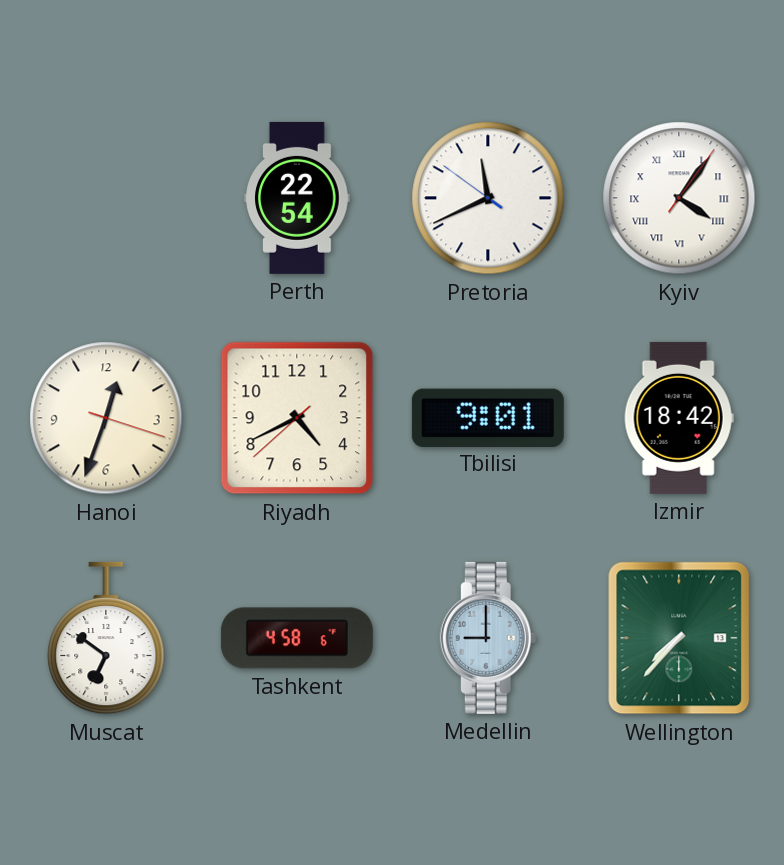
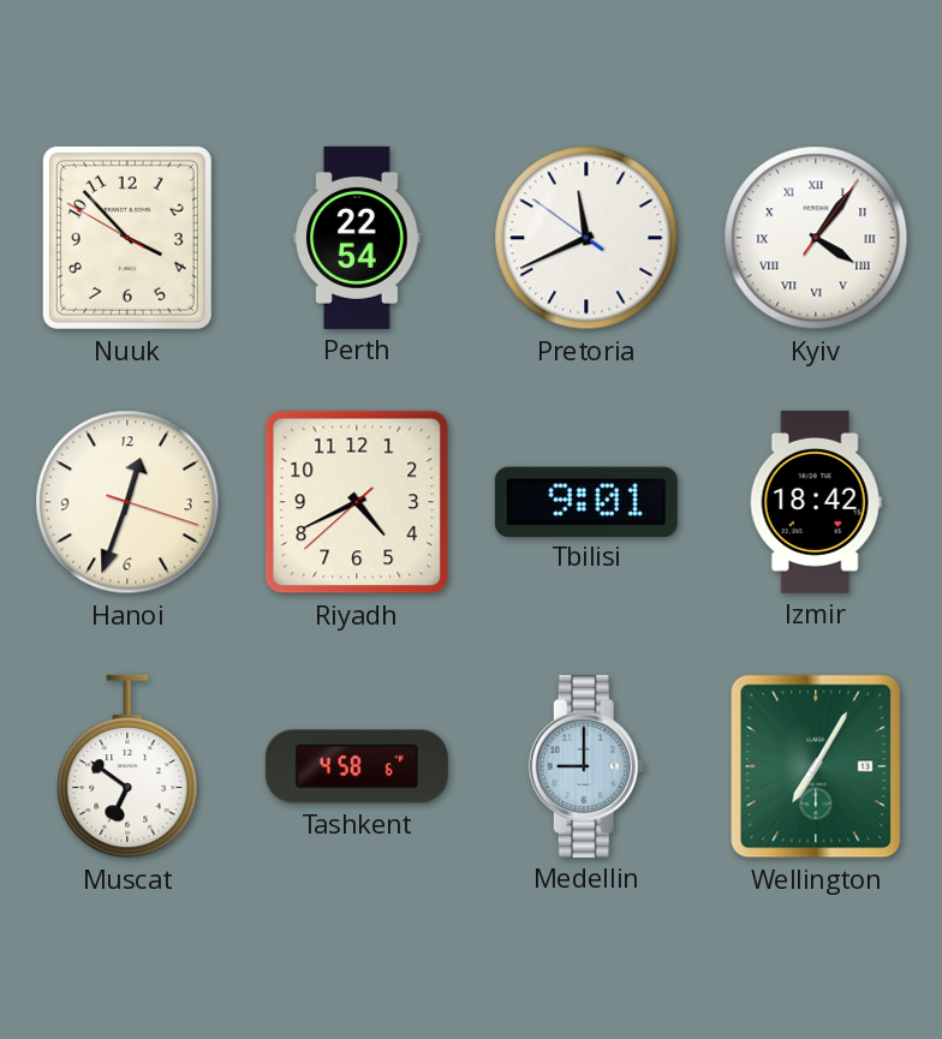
Nuuk: none -> 3:52
Wellington: 7:37 -> 7:05
